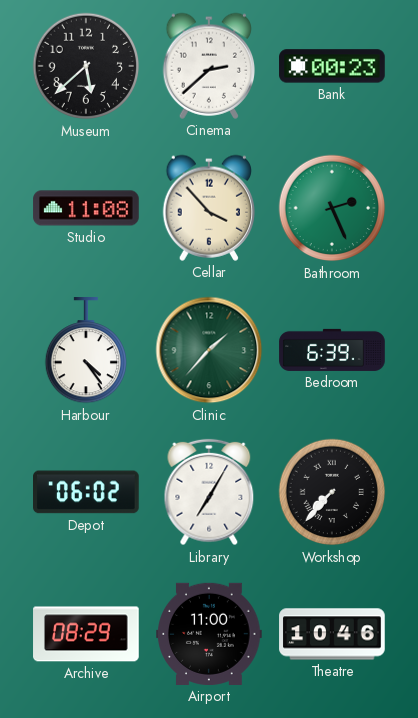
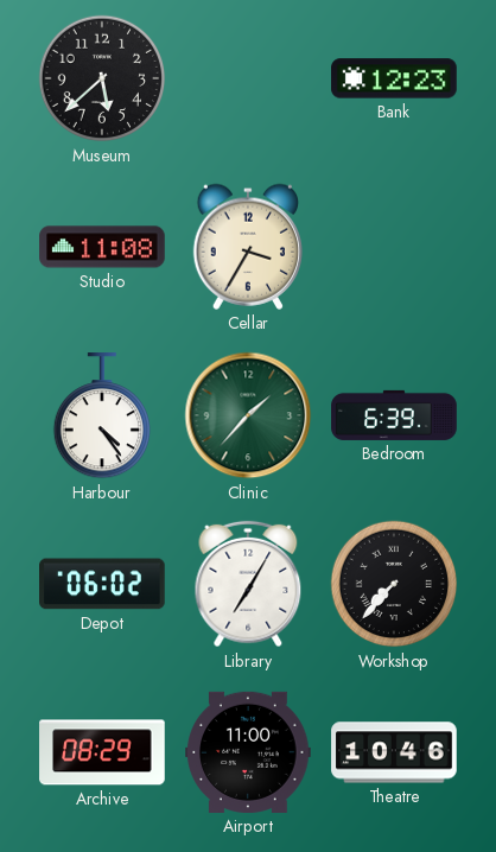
Cinema: 2:38 -> none
Bank: 00:23 -> 12:23
Cellar: 3:53 -> 3:35
Bathroom: 2:26 -> none
